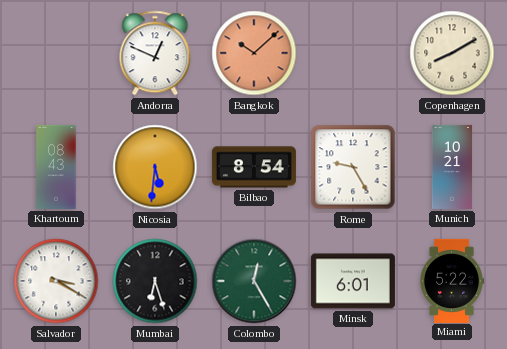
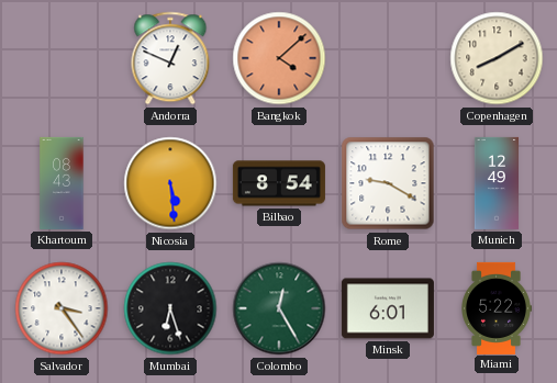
Bangkok: 10:08 -> 4:08
Nicosia: 5:31 -> 5:29
Rome: 9:25 -> 9:20
Munich: 10:21 -> 12:49
Salvador: 3:20 -> 3:24
